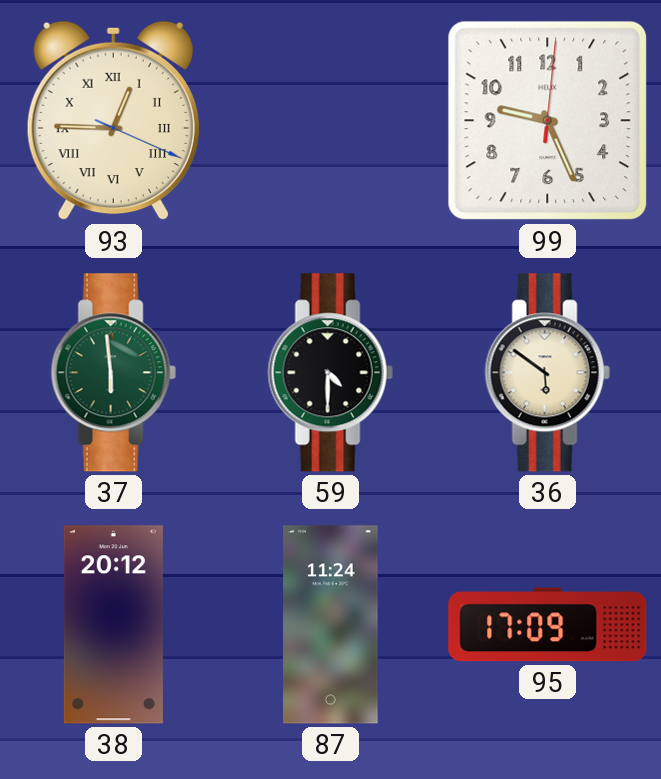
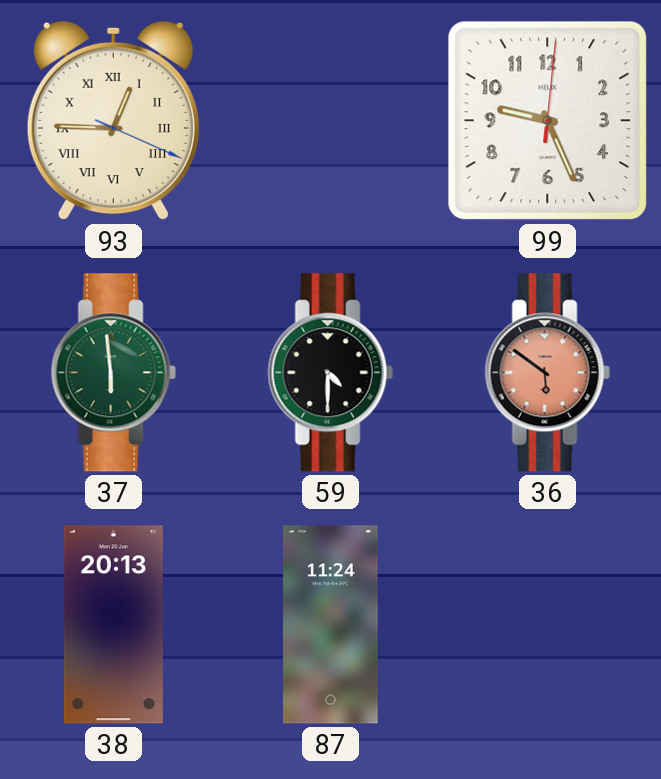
36 dial: cream -> salmon
38: 20:12 -> 20:13
95: 17:09 -> none
